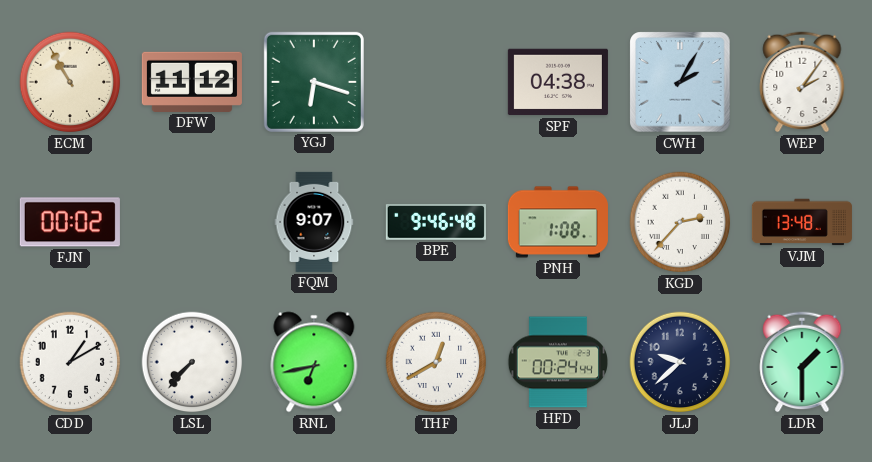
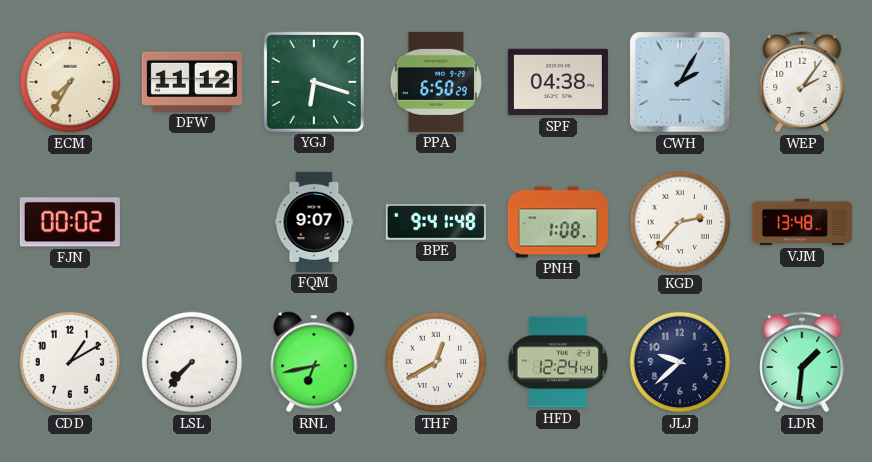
ECM: 10:55 -> 7:35
PPA: none -> 6:50
BPE: 9:46 -> 9:41
HFD: 00:24 -> 12:24
LDR: 1:30 -> 1:31
